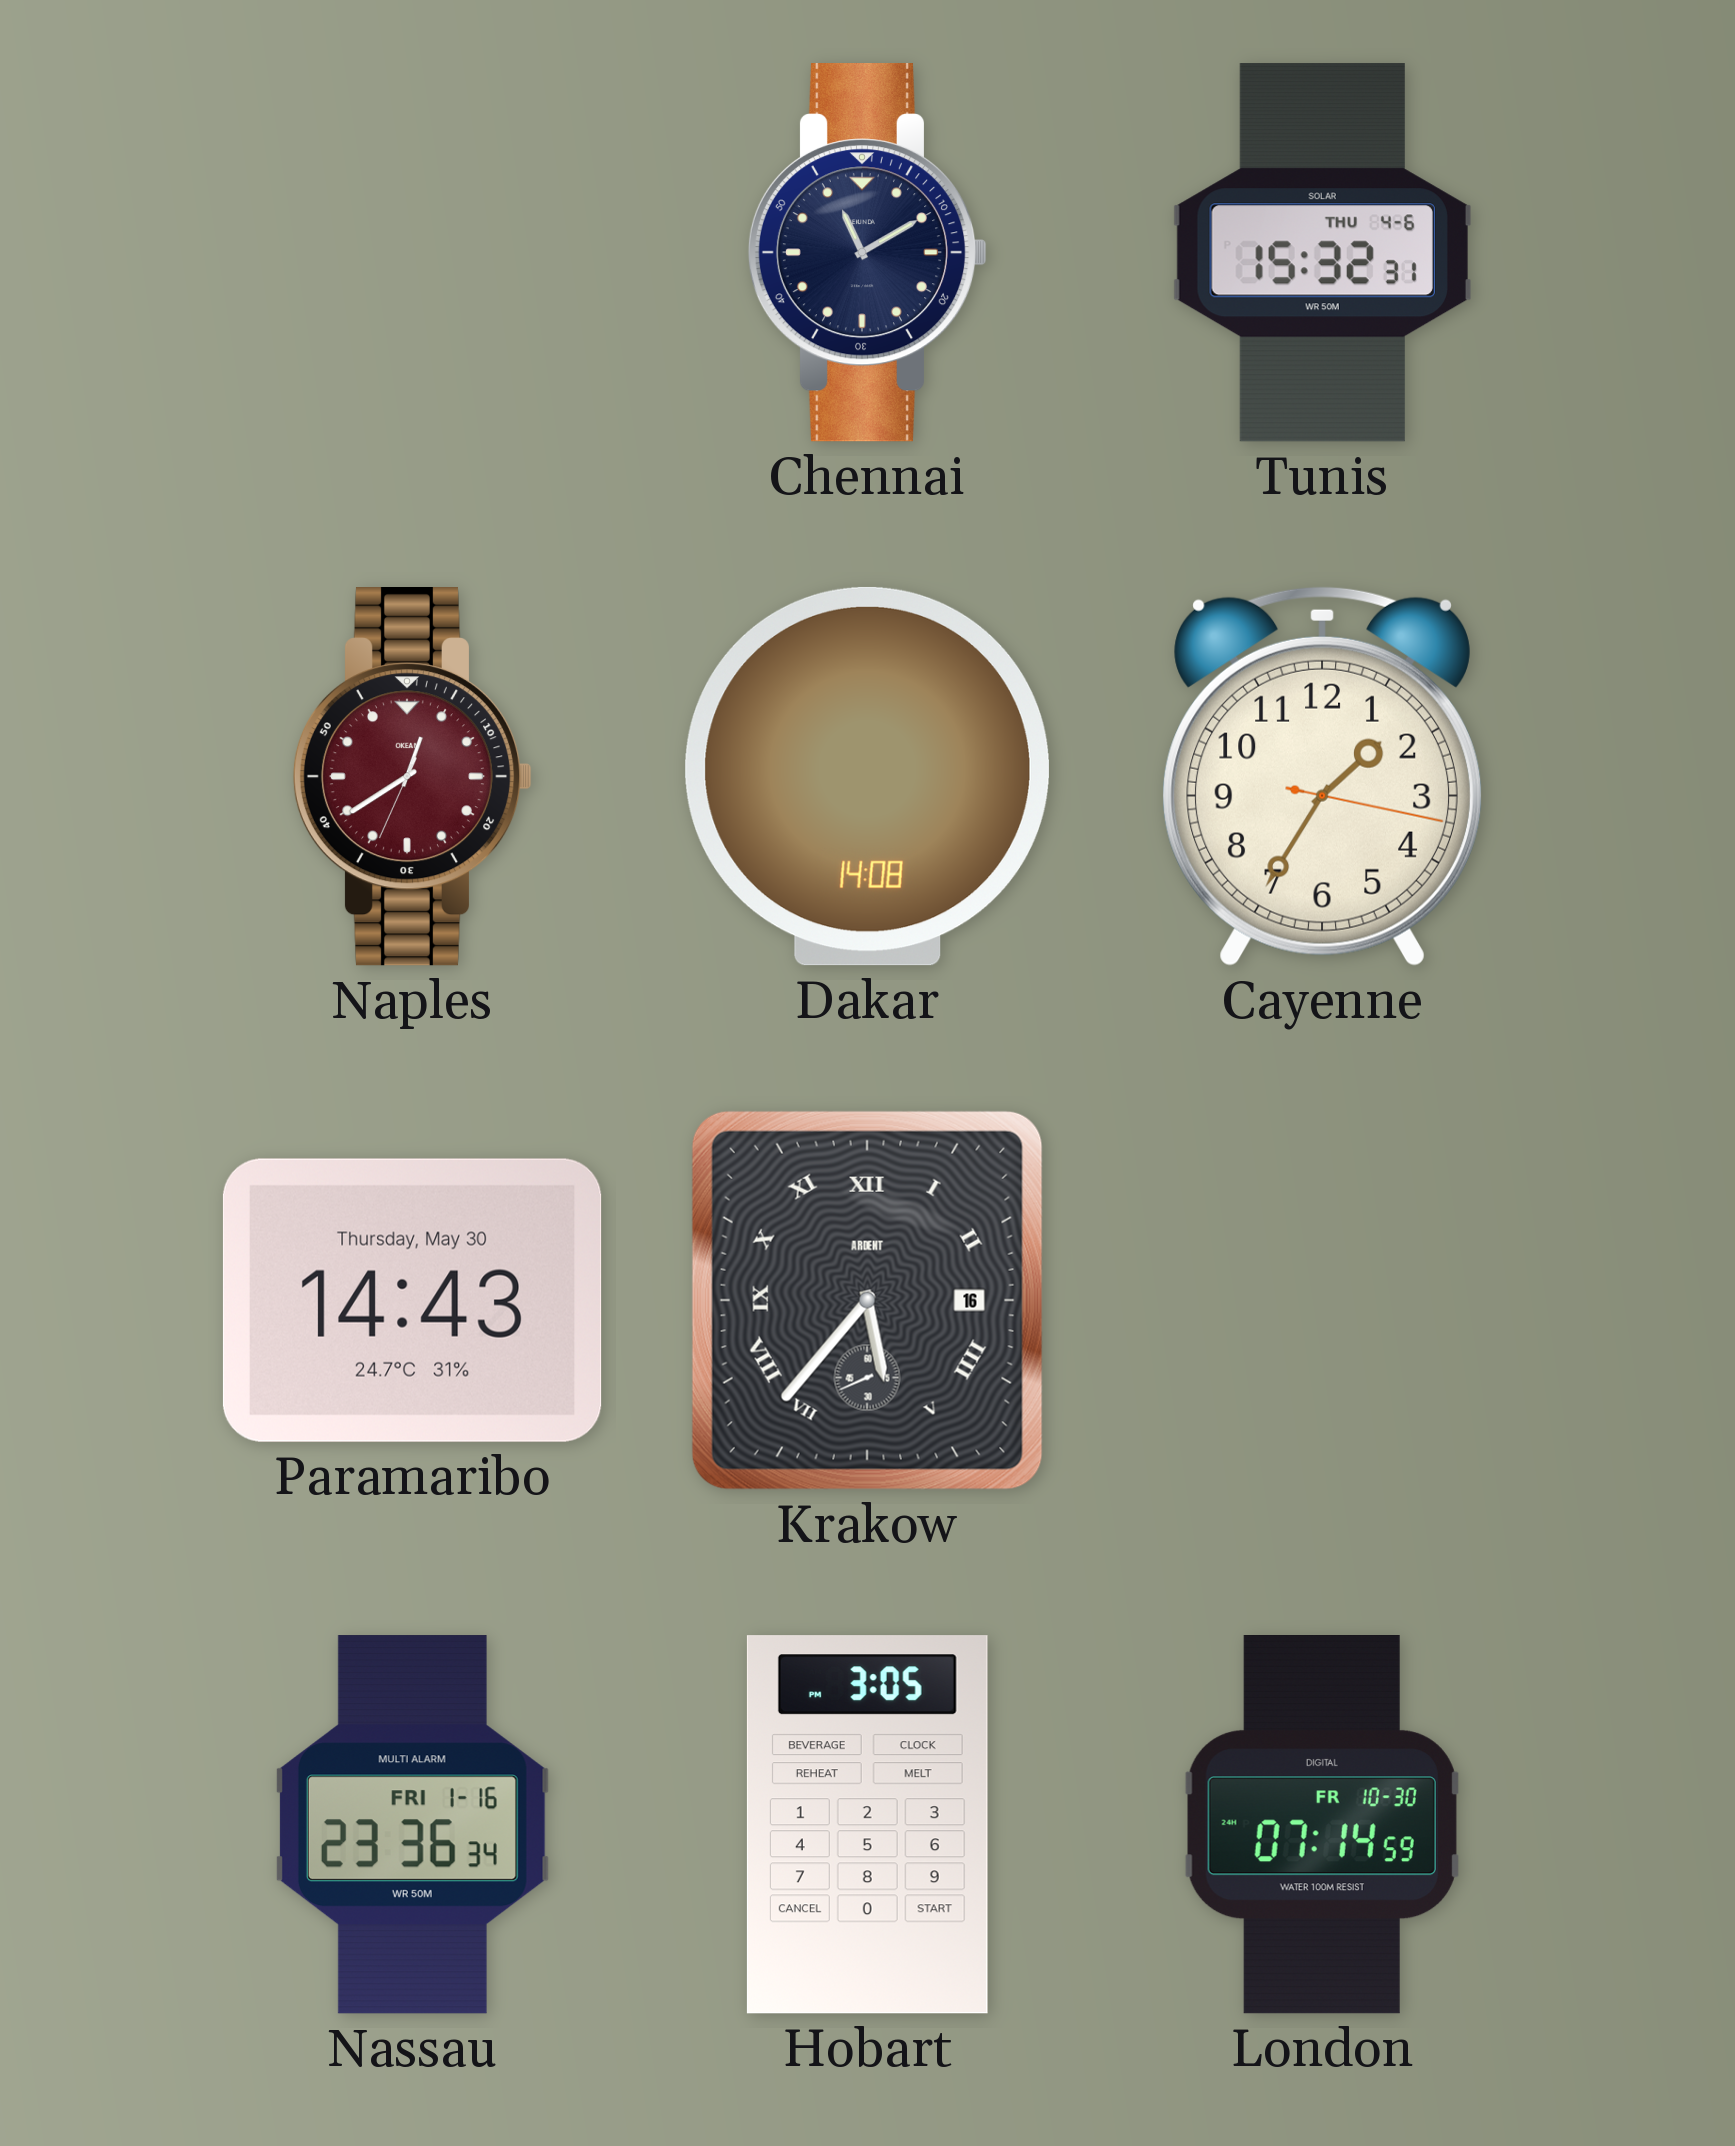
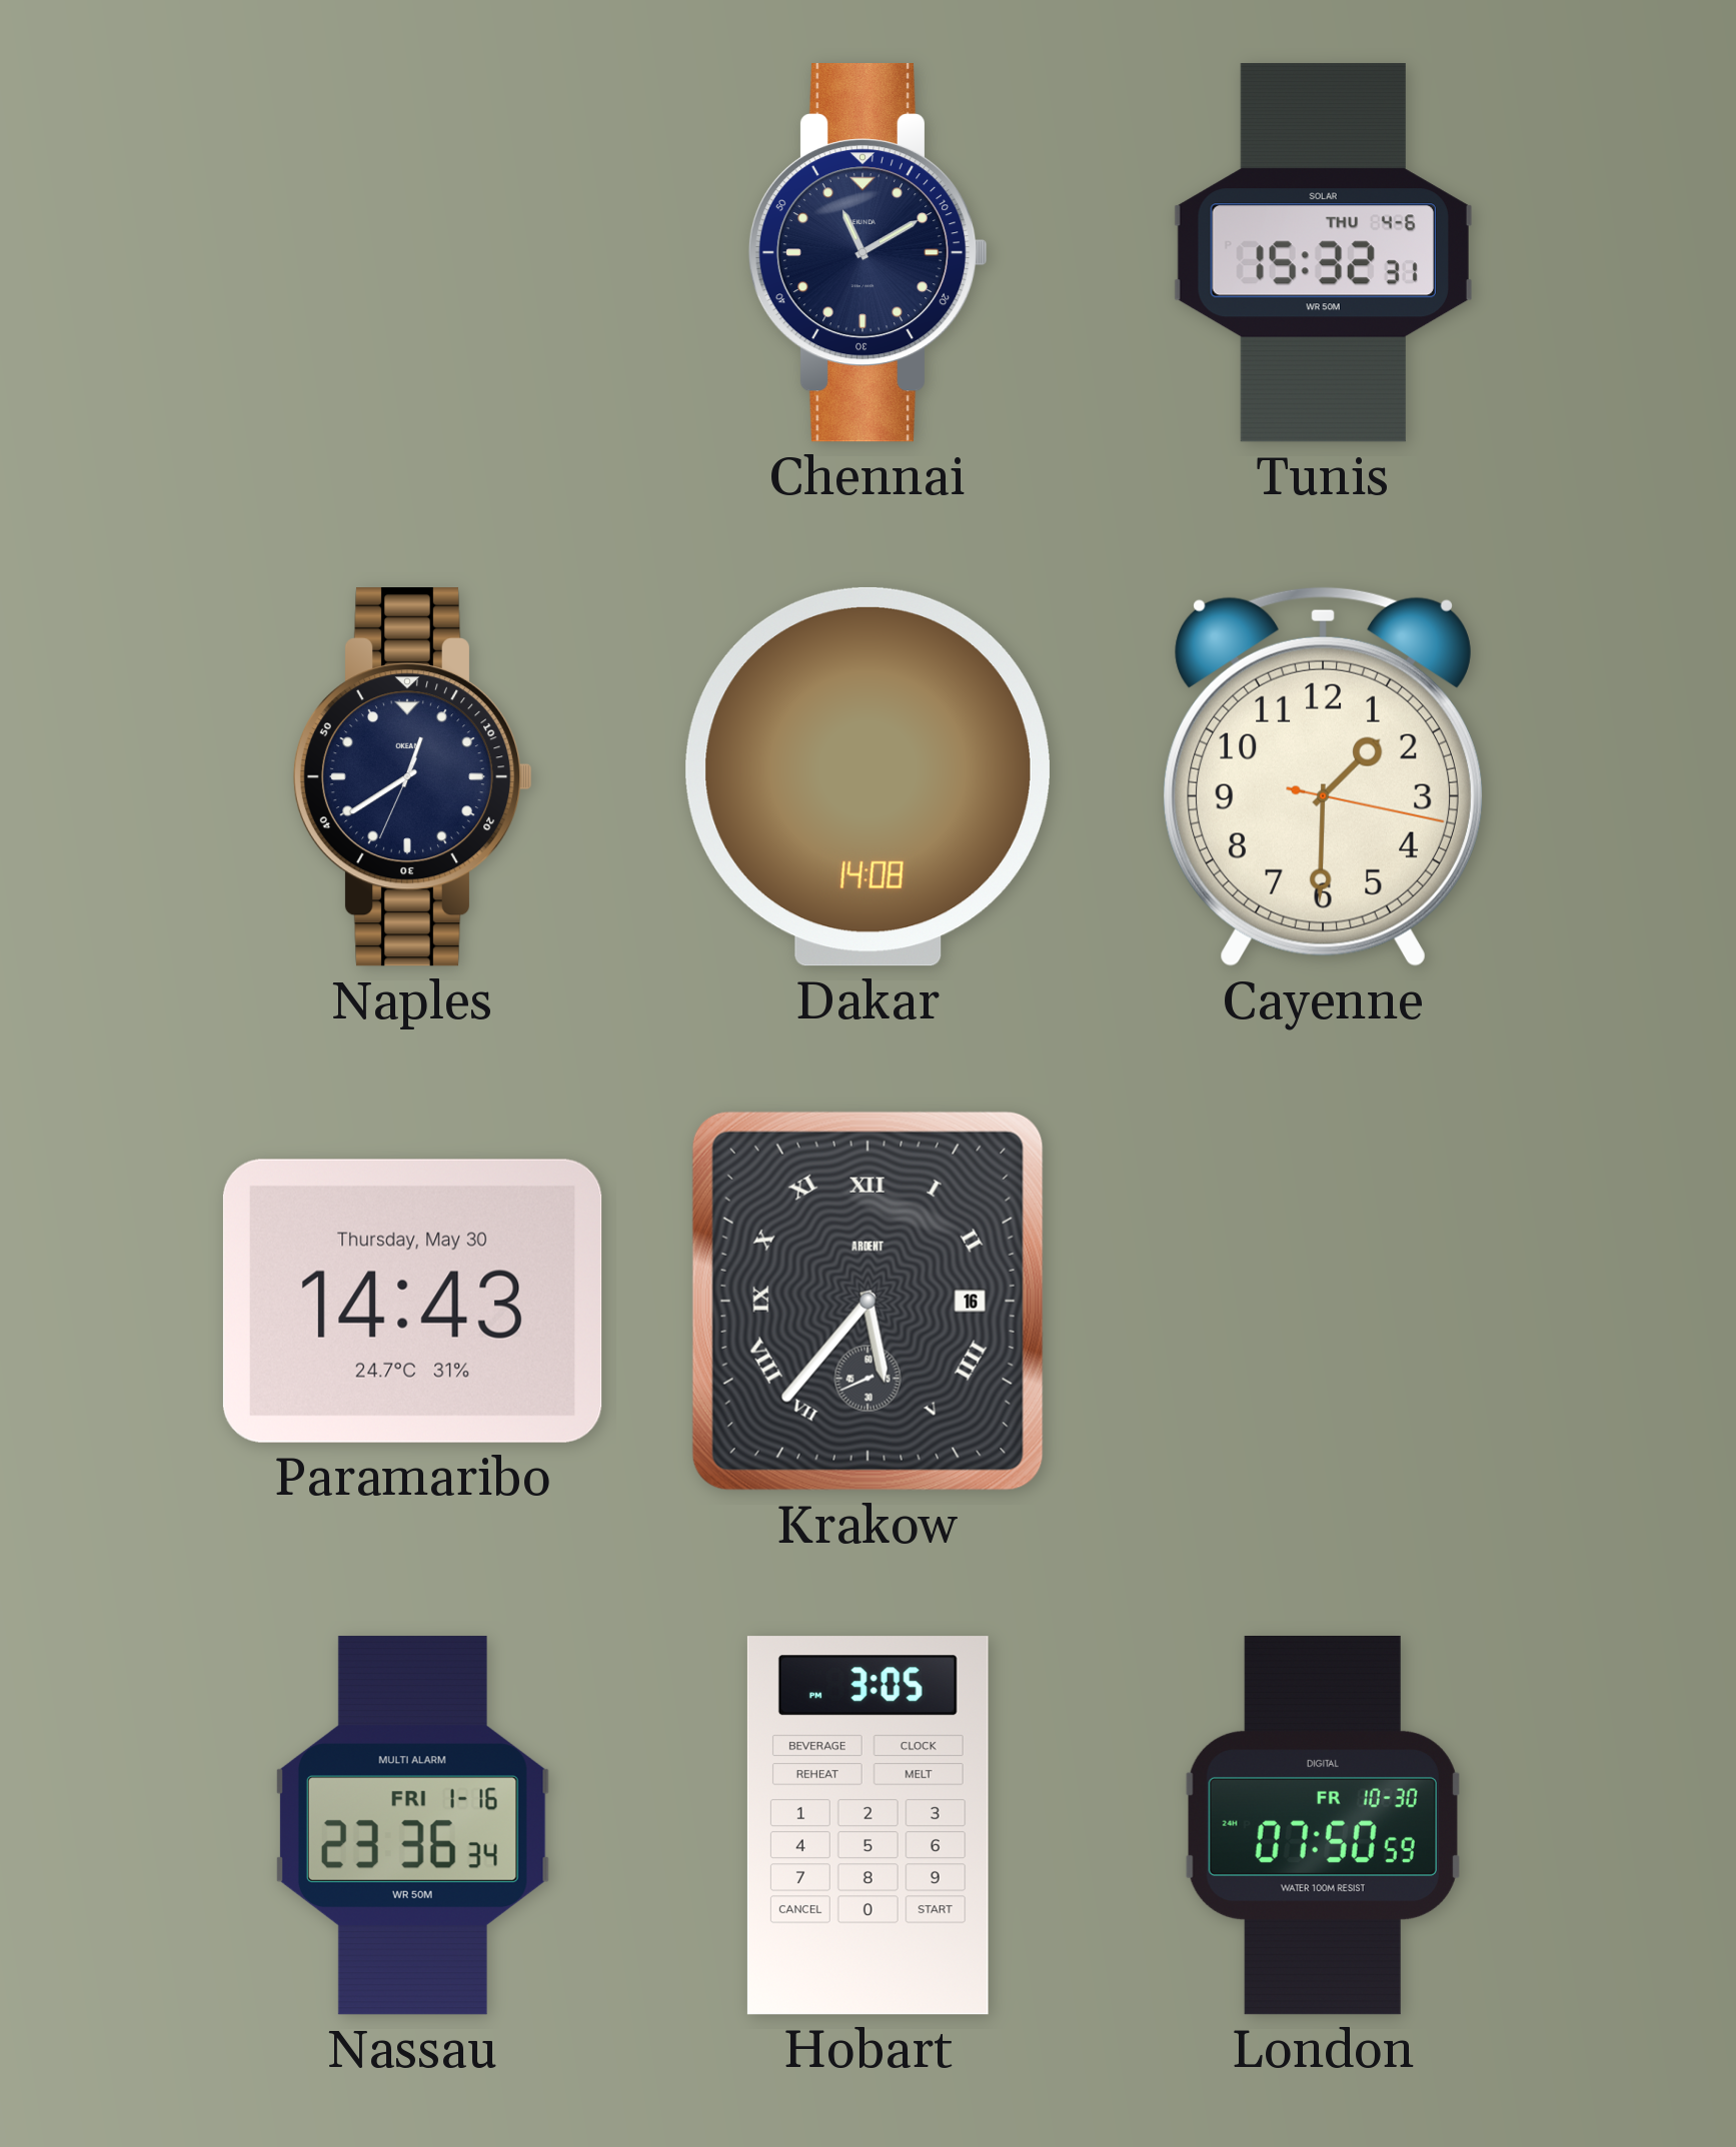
Naples dial: burgundy -> navy
Cayenne: 1:35 -> 1:30
London: 07:14 -> 07:50
